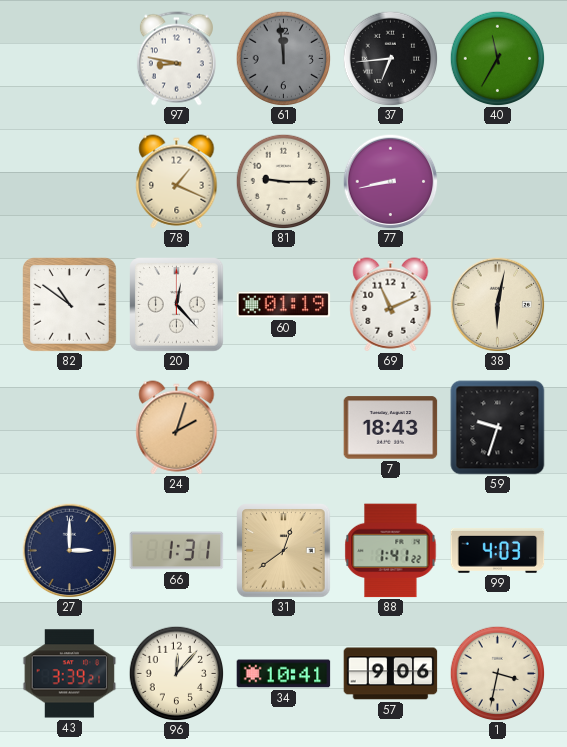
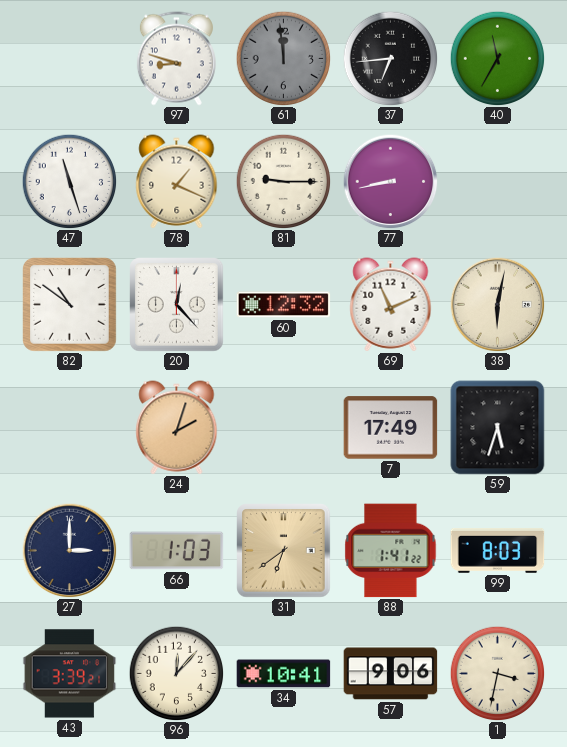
97: 8:47 -> 8:48
47: none -> 11:27
60: 01:19 -> 12:32
7: 18:43 -> 17:49
59: 9:33 -> 5:33
66: 1:31 -> 1:03
31: 12:39 -> 6:39
99: 4:03 -> 8:03
